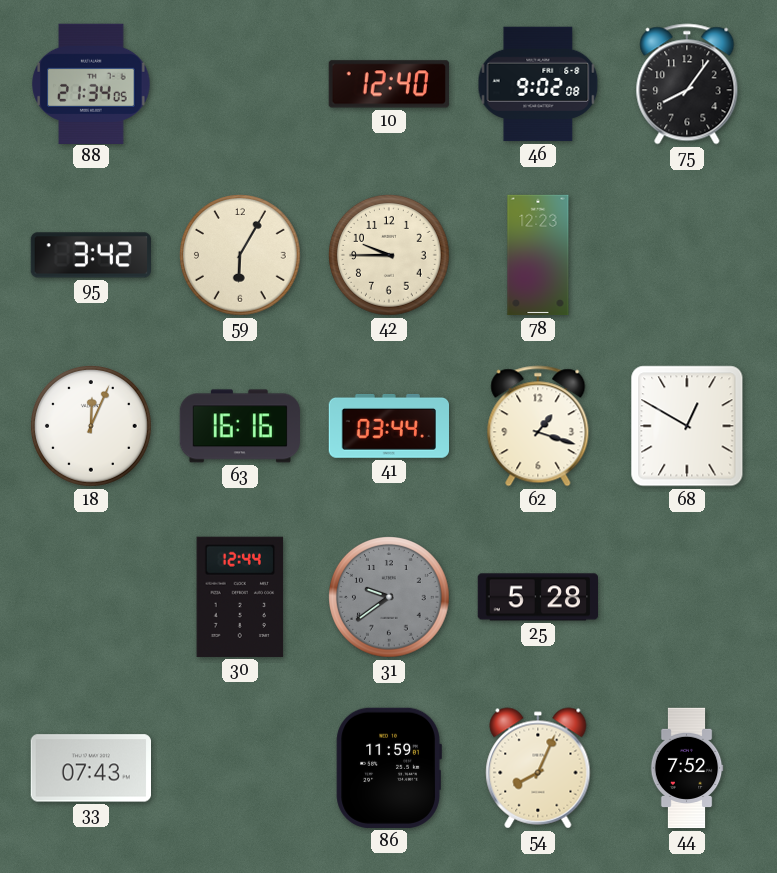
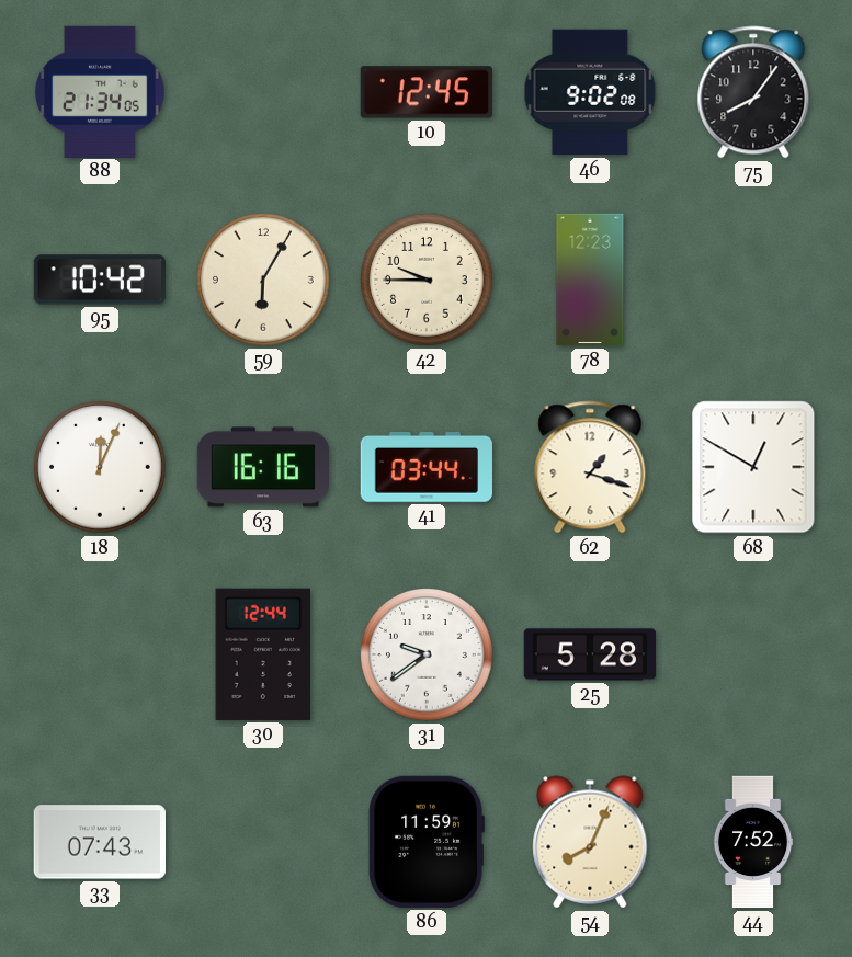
10: 12:40 -> 12:45
95: 3:42 -> 10:42
31 dial: grey -> white
